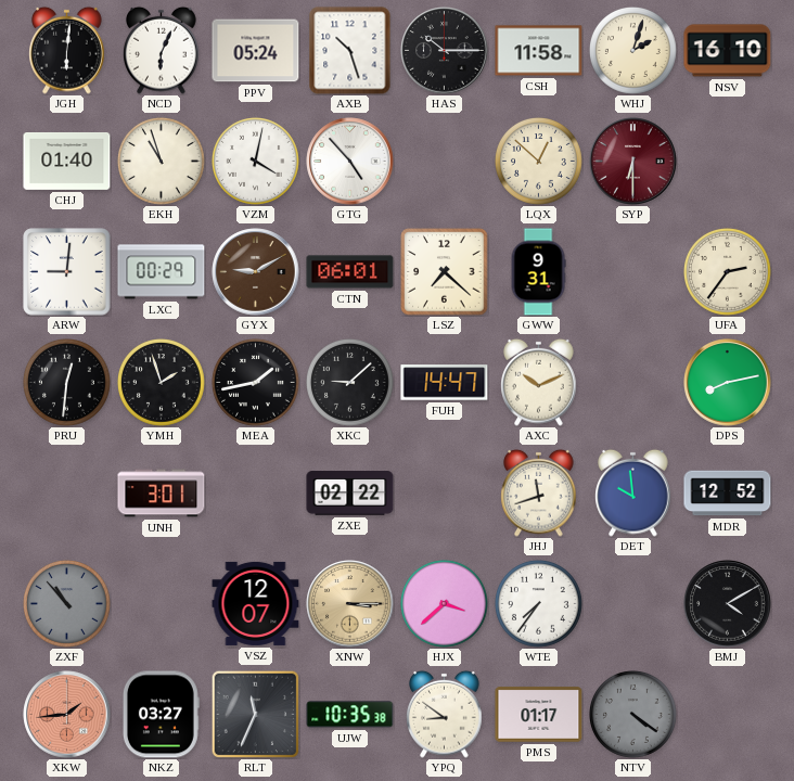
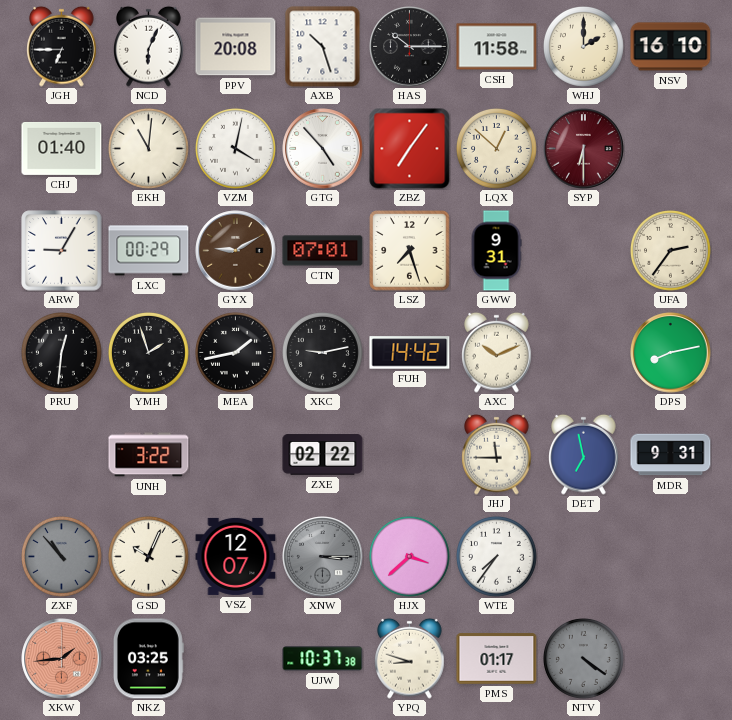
JGH: 6:01 -> 6:45
PPV: 05:24 -> 20:08
WHJ: 2:03 -> 2:00
EKH: 10:57 -> 11:01
ZBZ: none -> 7:06
ARW: 9:01 -> 9:05
CTN: 06:01 -> 07:01
LSZ: 7:22 -> 7:27
XKC: 9:08 -> 9:13
FUH: 14:47 -> 14:42
UNH: 3:01 -> 3:22
JHJ: 11:42 -> 11:45
DET: 9:59 -> 6:58
MDR: 12:52 -> 9:31
GSD: none -> 10:04
XNW dial: champagne -> grey
BMJ: 4:10 -> none
NKZ: 03:27 -> 03:25
RLT: 11:34 -> none
UJW: 10:35 -> 10:37
YPQ: 8:51 -> 8:48
